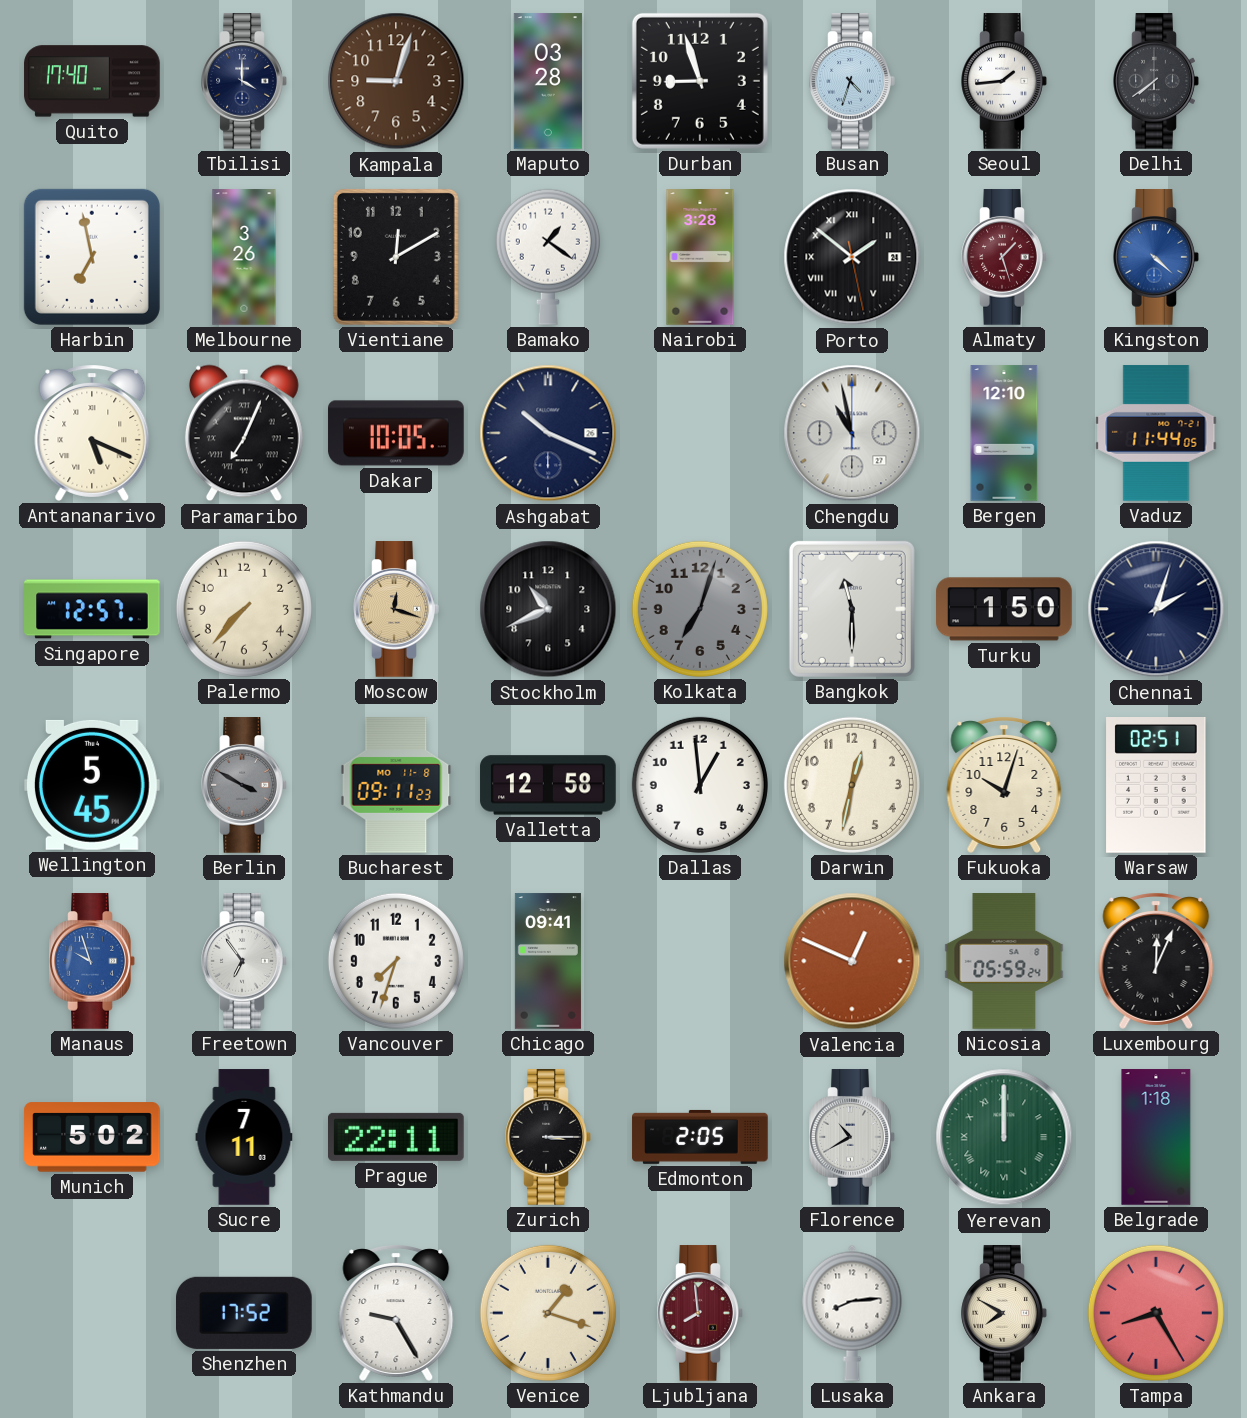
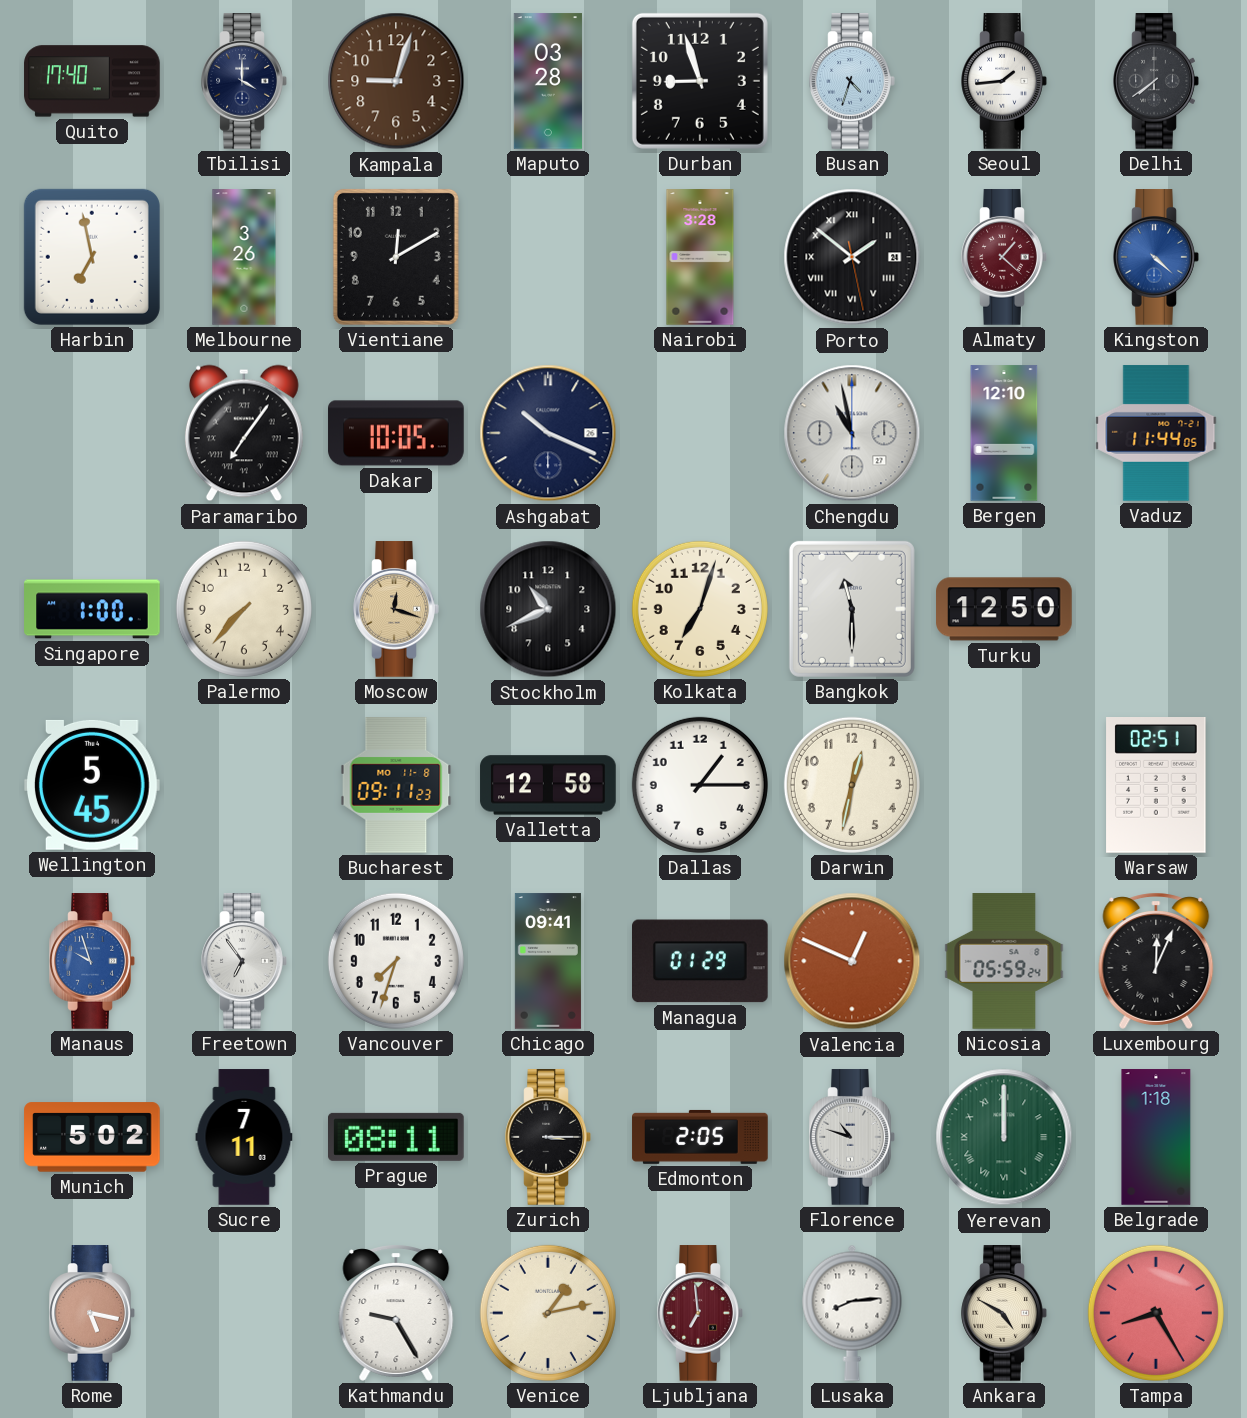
Bamako: 1:21 -> none
Almaty: 1:27 -> 1:22
Antananarivo: 5:19 -> none
Paramaribo: 7:04 -> 7:06
Singapore: 12:57 -> 1:00
Kolkata dial: grey -> cream
Turku: 1:50 -> 12:50
Chennai: 2:03 -> none
Berlin: 3:50 -> none
Dallas: 12:59 -> 1:15
Fukuoka: 10:03 -> none
Managua: none -> 01:29
Prague: 22:11 -> 08:11
Florence: 10:40 -> 10:48
Rome: none -> 5:17
Shenzhen: 17:52 -> none
Venice: 1:18 -> 1:13
Ljubljana: 7:59 -> 6:59
Ankara: 7:50 -> 4:50
